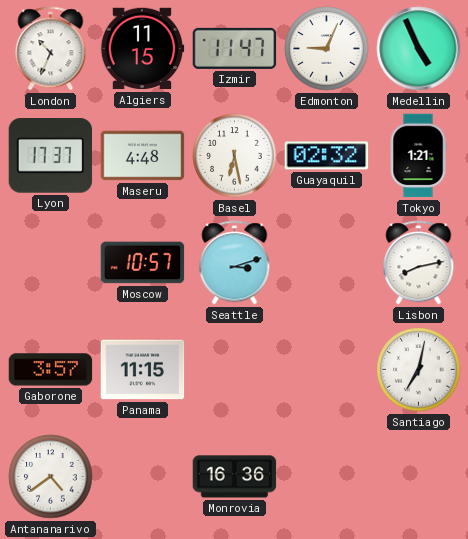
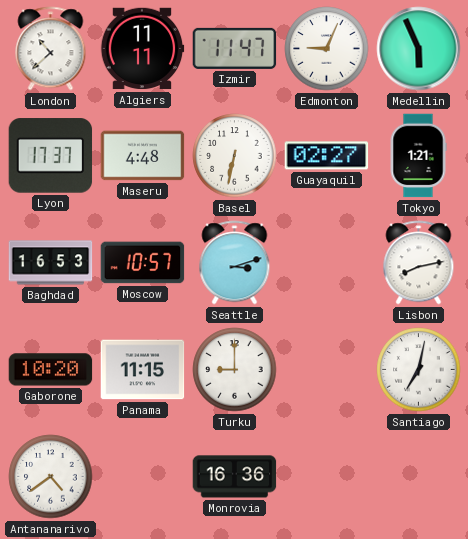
London: 10:34 -> 10:38
Algiers: 11:15 -> 11:11
Medellin: 4:56 -> 5:56
Basel: 6:28 -> 6:32
Guayaquil: 02:32 -> 02:27
Baghdad: none -> 16:53
Gaborone: 3:57 -> 10:20
Turku: none -> 9:00
